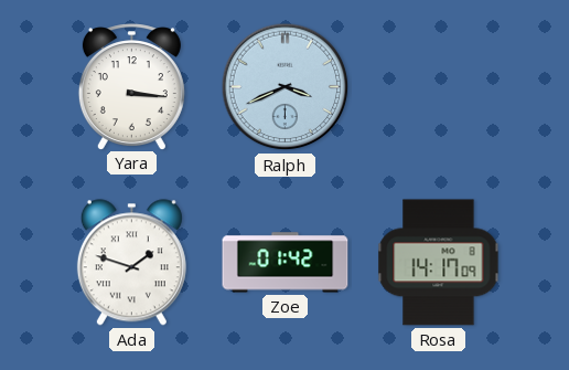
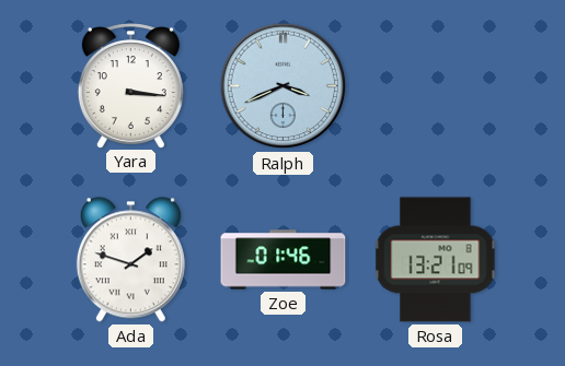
Zoe: 01:42 -> 01:46
Rosa: 14:17 -> 13:21
